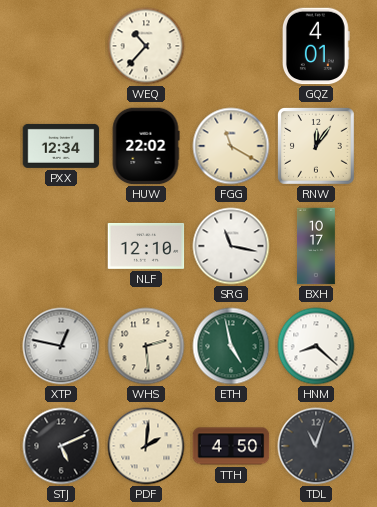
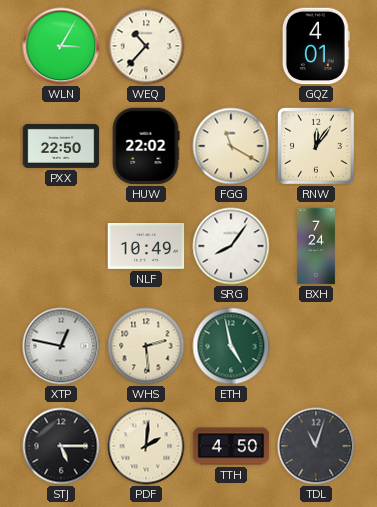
WLN: none -> 3:05
PXX: 12:34 -> 22:50
NLF: 12:10 -> 10:49
SRG: 11:17 -> 8:06
BXH: 10:17 -> 7:24
HNM: 8:22 -> none
STJ: 5:11 -> 5:15
